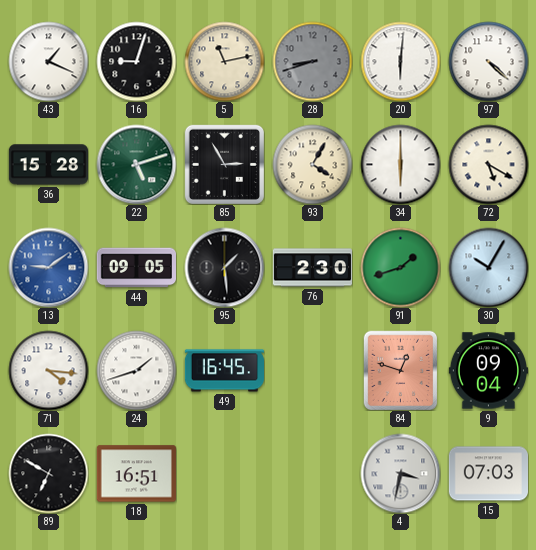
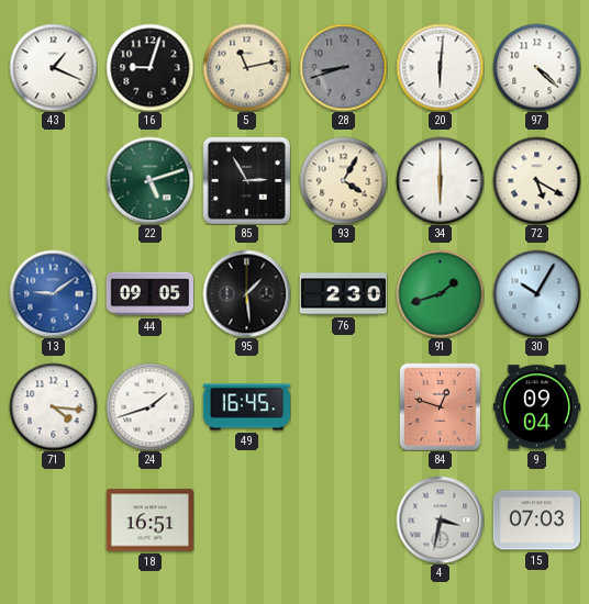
36: 15:28 -> none
89: 6:50 -> none
